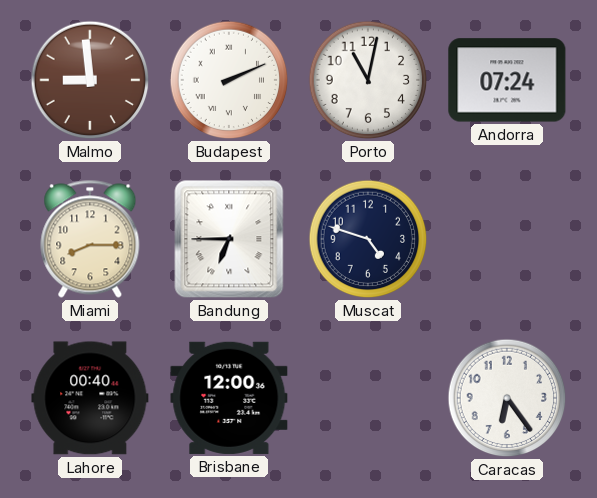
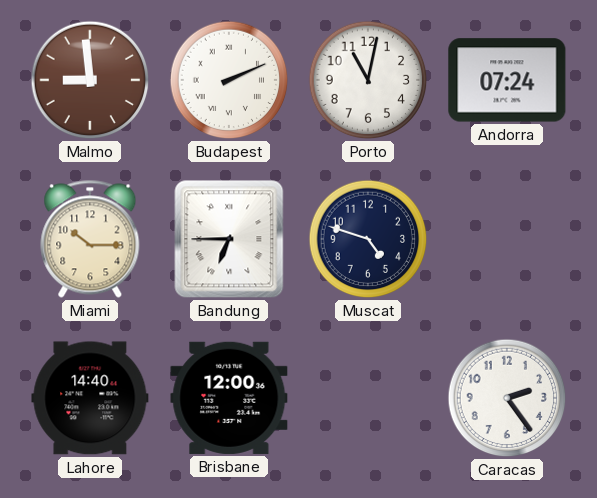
Miami: 8:15 -> 10:15
Lahore: 00:40 -> 14:40
Caracas: 6:24 -> 2:24
